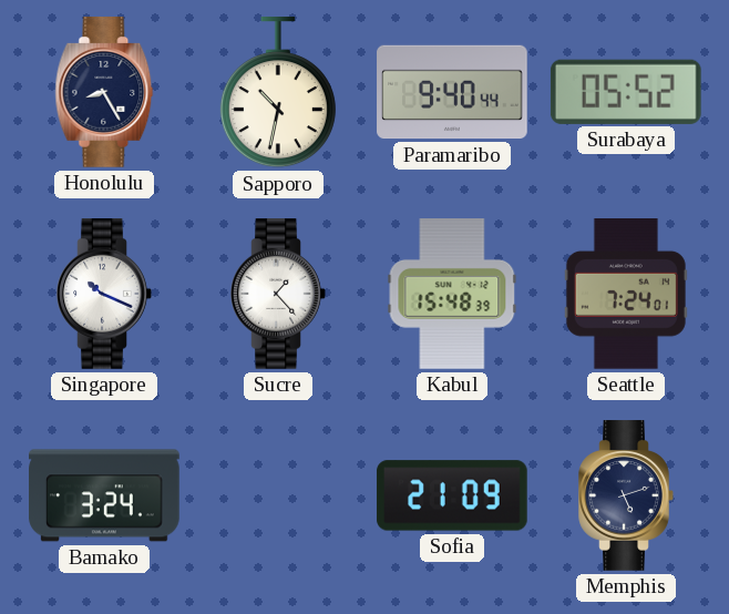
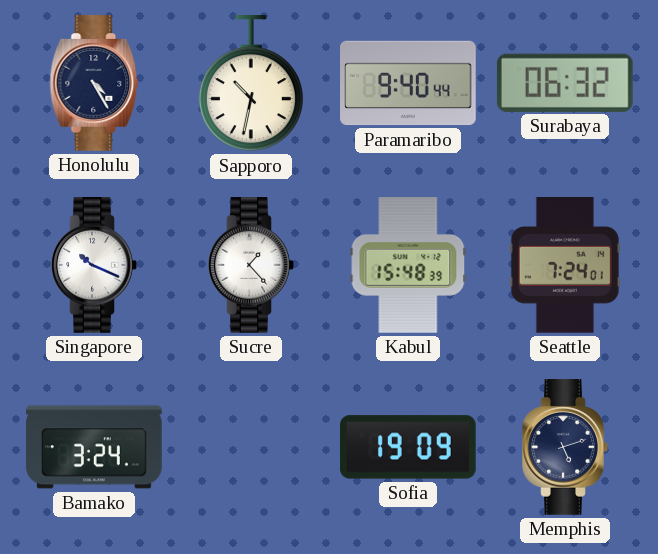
Honolulu: 8:25 -> 4:25
Surabaya: 05:52 -> 06:32
Sofia: 21:09 -> 19:09
